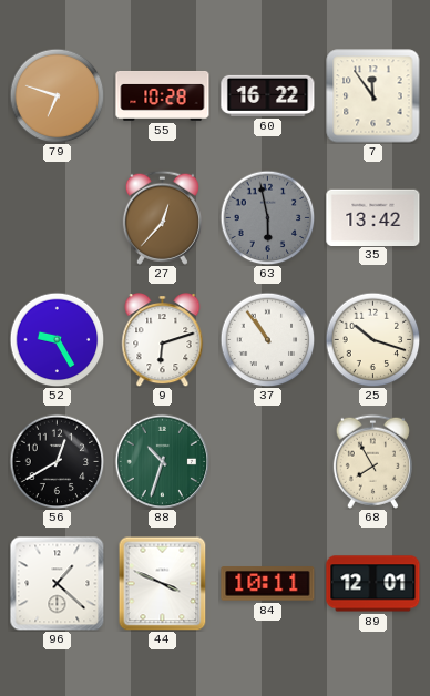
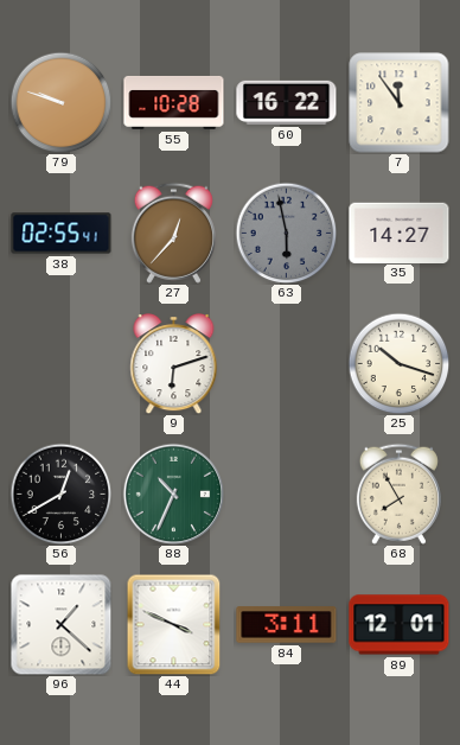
79: 6:48 -> 9:48
38: none -> 02:55
35: 13:42 -> 14:27
52: 9:25 -> none
37: 10:54 -> none
88: 10:33 -> 10:34
84: 10:11 -> 3:11
